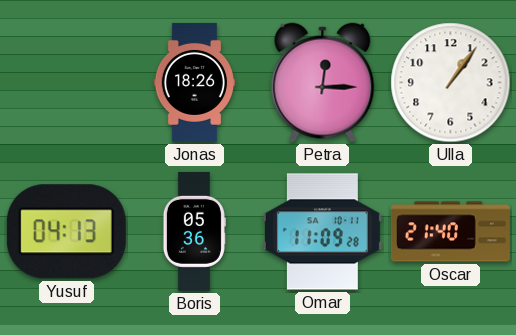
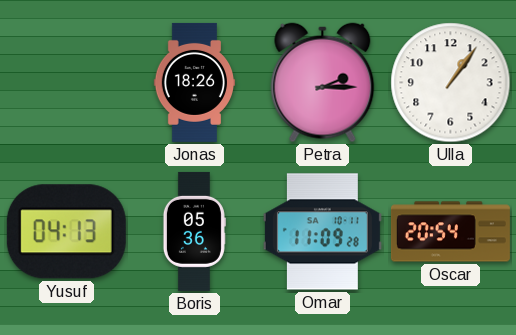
Petra: 12:15 -> 2:15
Oscar: 21:40 -> 20:54
